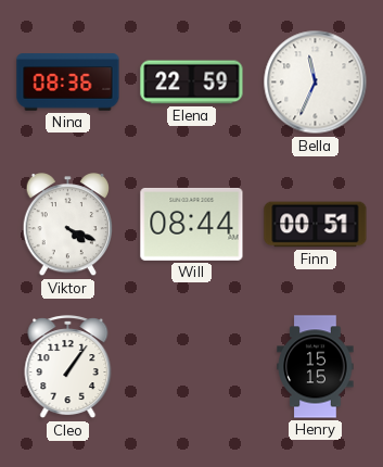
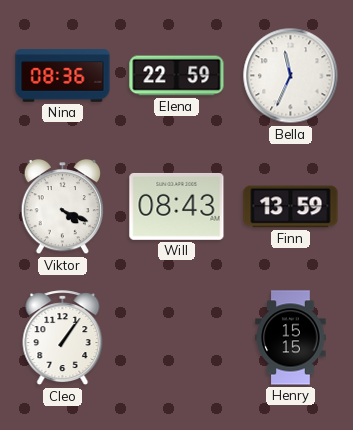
Will: 08:44 -> 08:43
Finn: 00:51 -> 13:59
